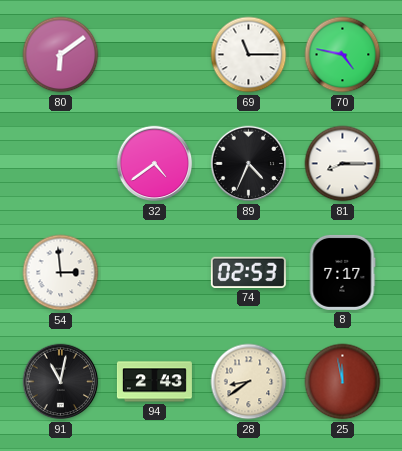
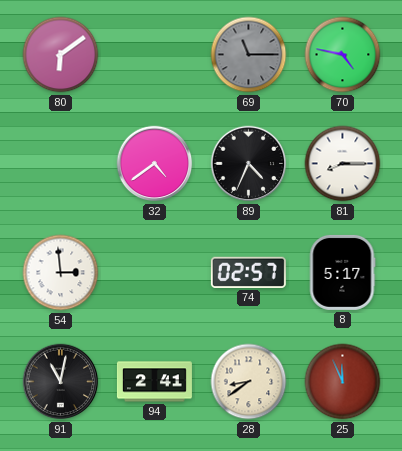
69 dial: white -> grey
74: 02:53 -> 02:57
8: 7:17 -> 5:17
94: 2:43 -> 2:41
25: 11:58 -> 11:56
